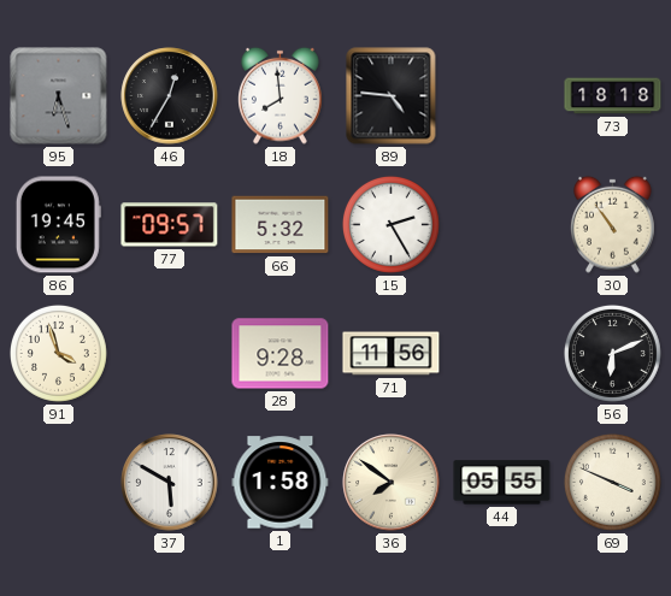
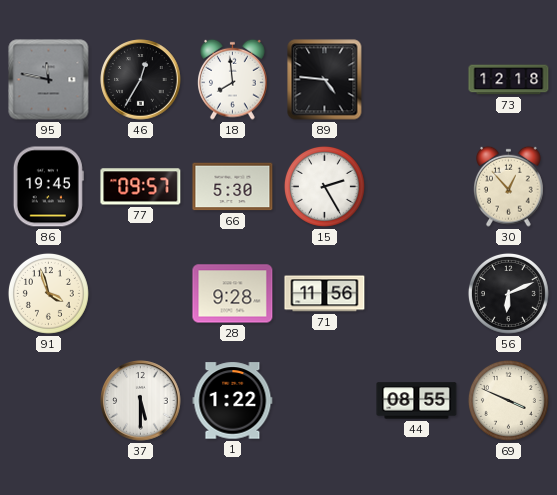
95: 6:27 -> 11:47
73: 18:18 -> 12:18
66: 5:32 -> 5:30
30: 10:54 -> 12:53
37: 5:50 -> 5:30
1: 1:58 -> 1:22
36: 7:51 -> none
44: 05:55 -> 08:55
